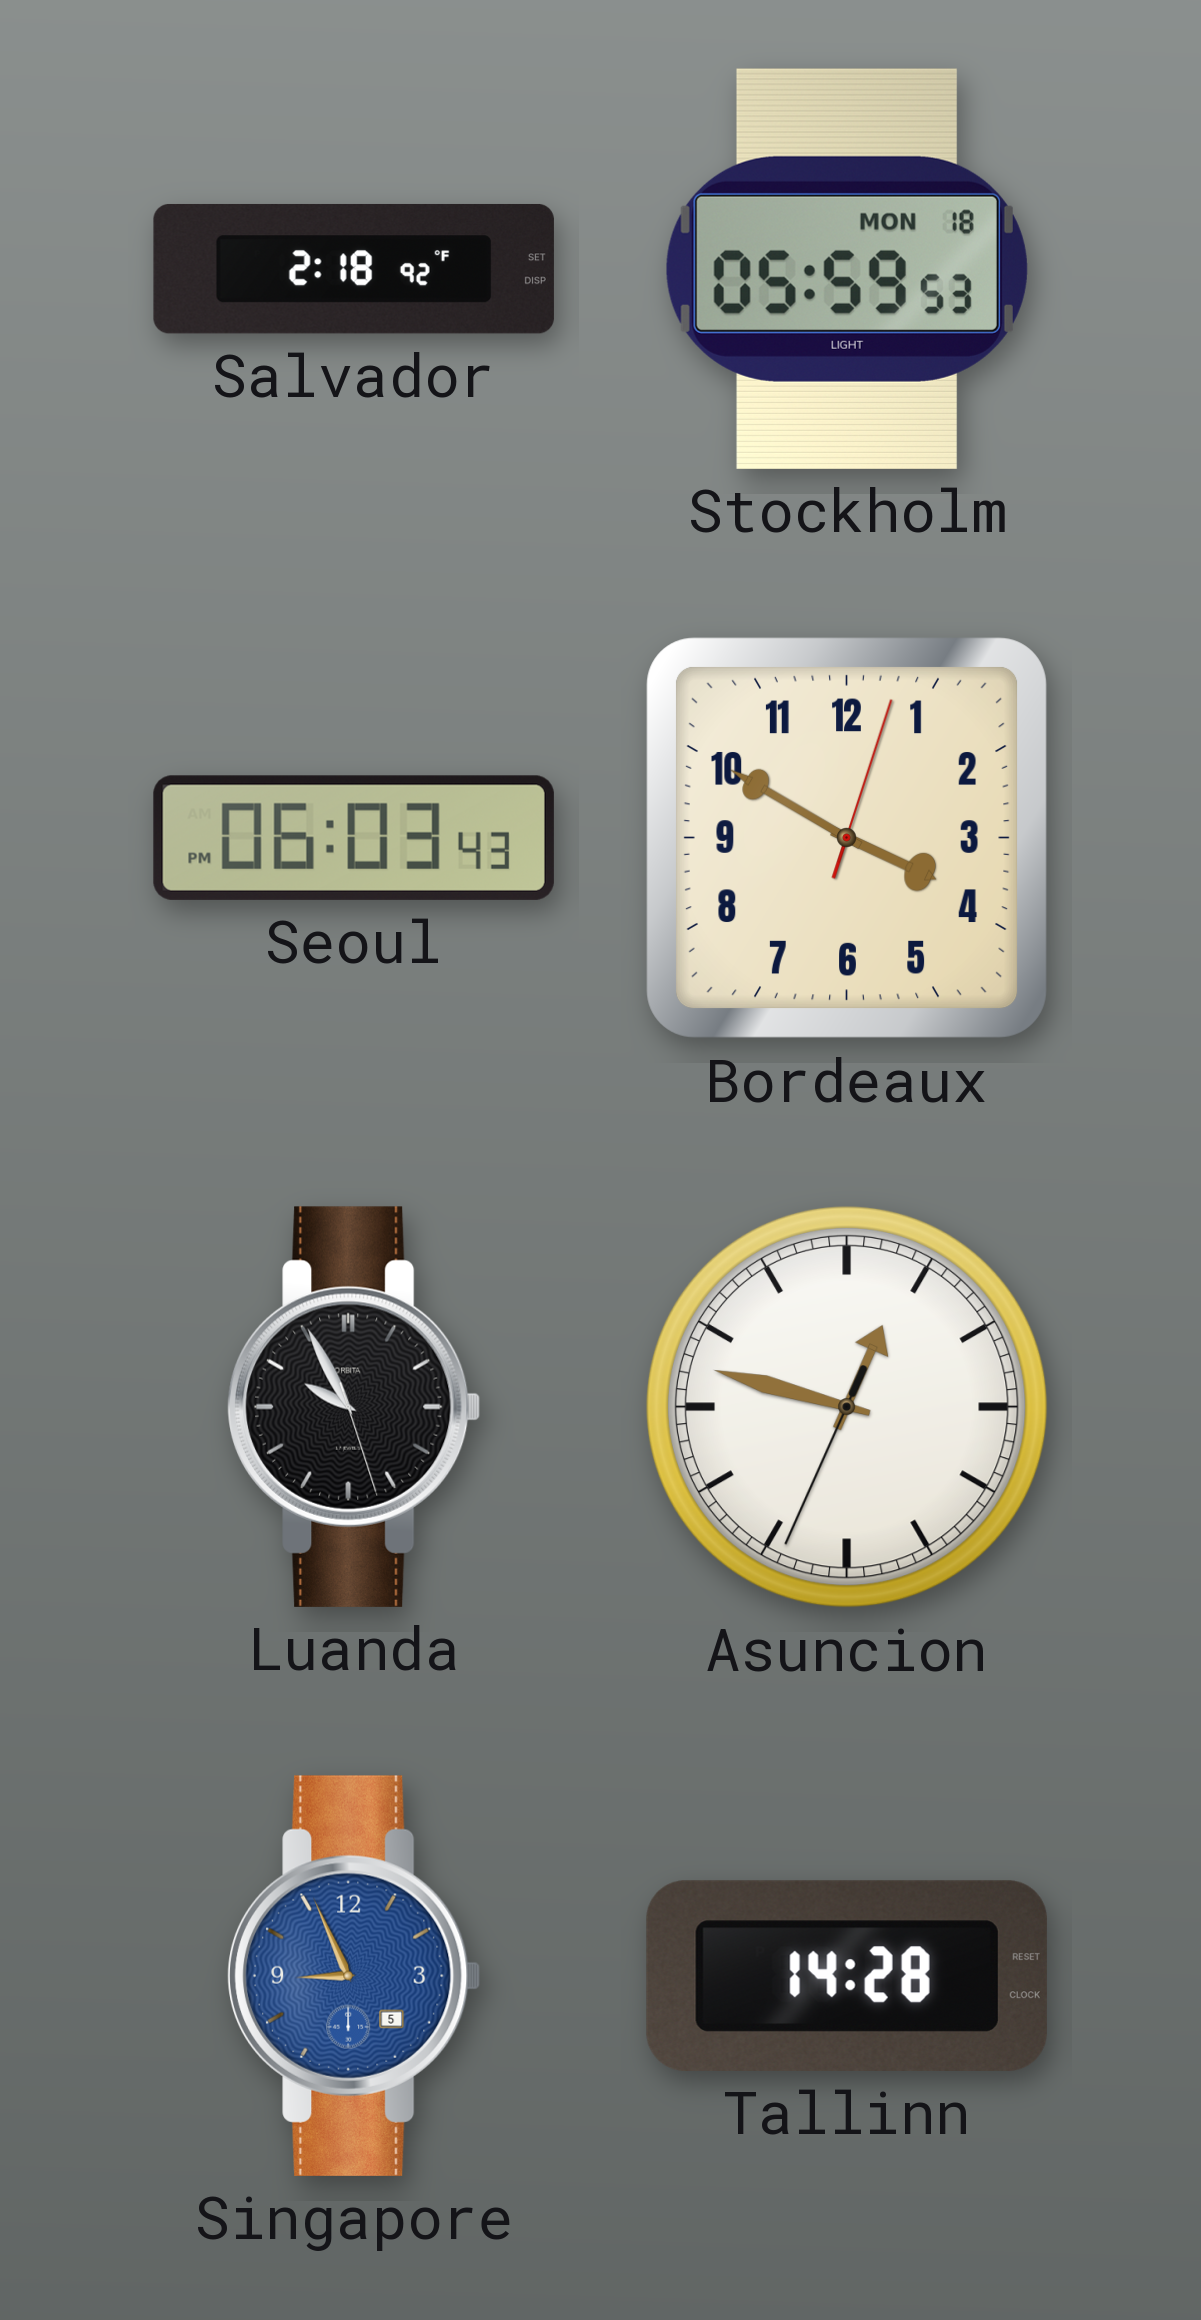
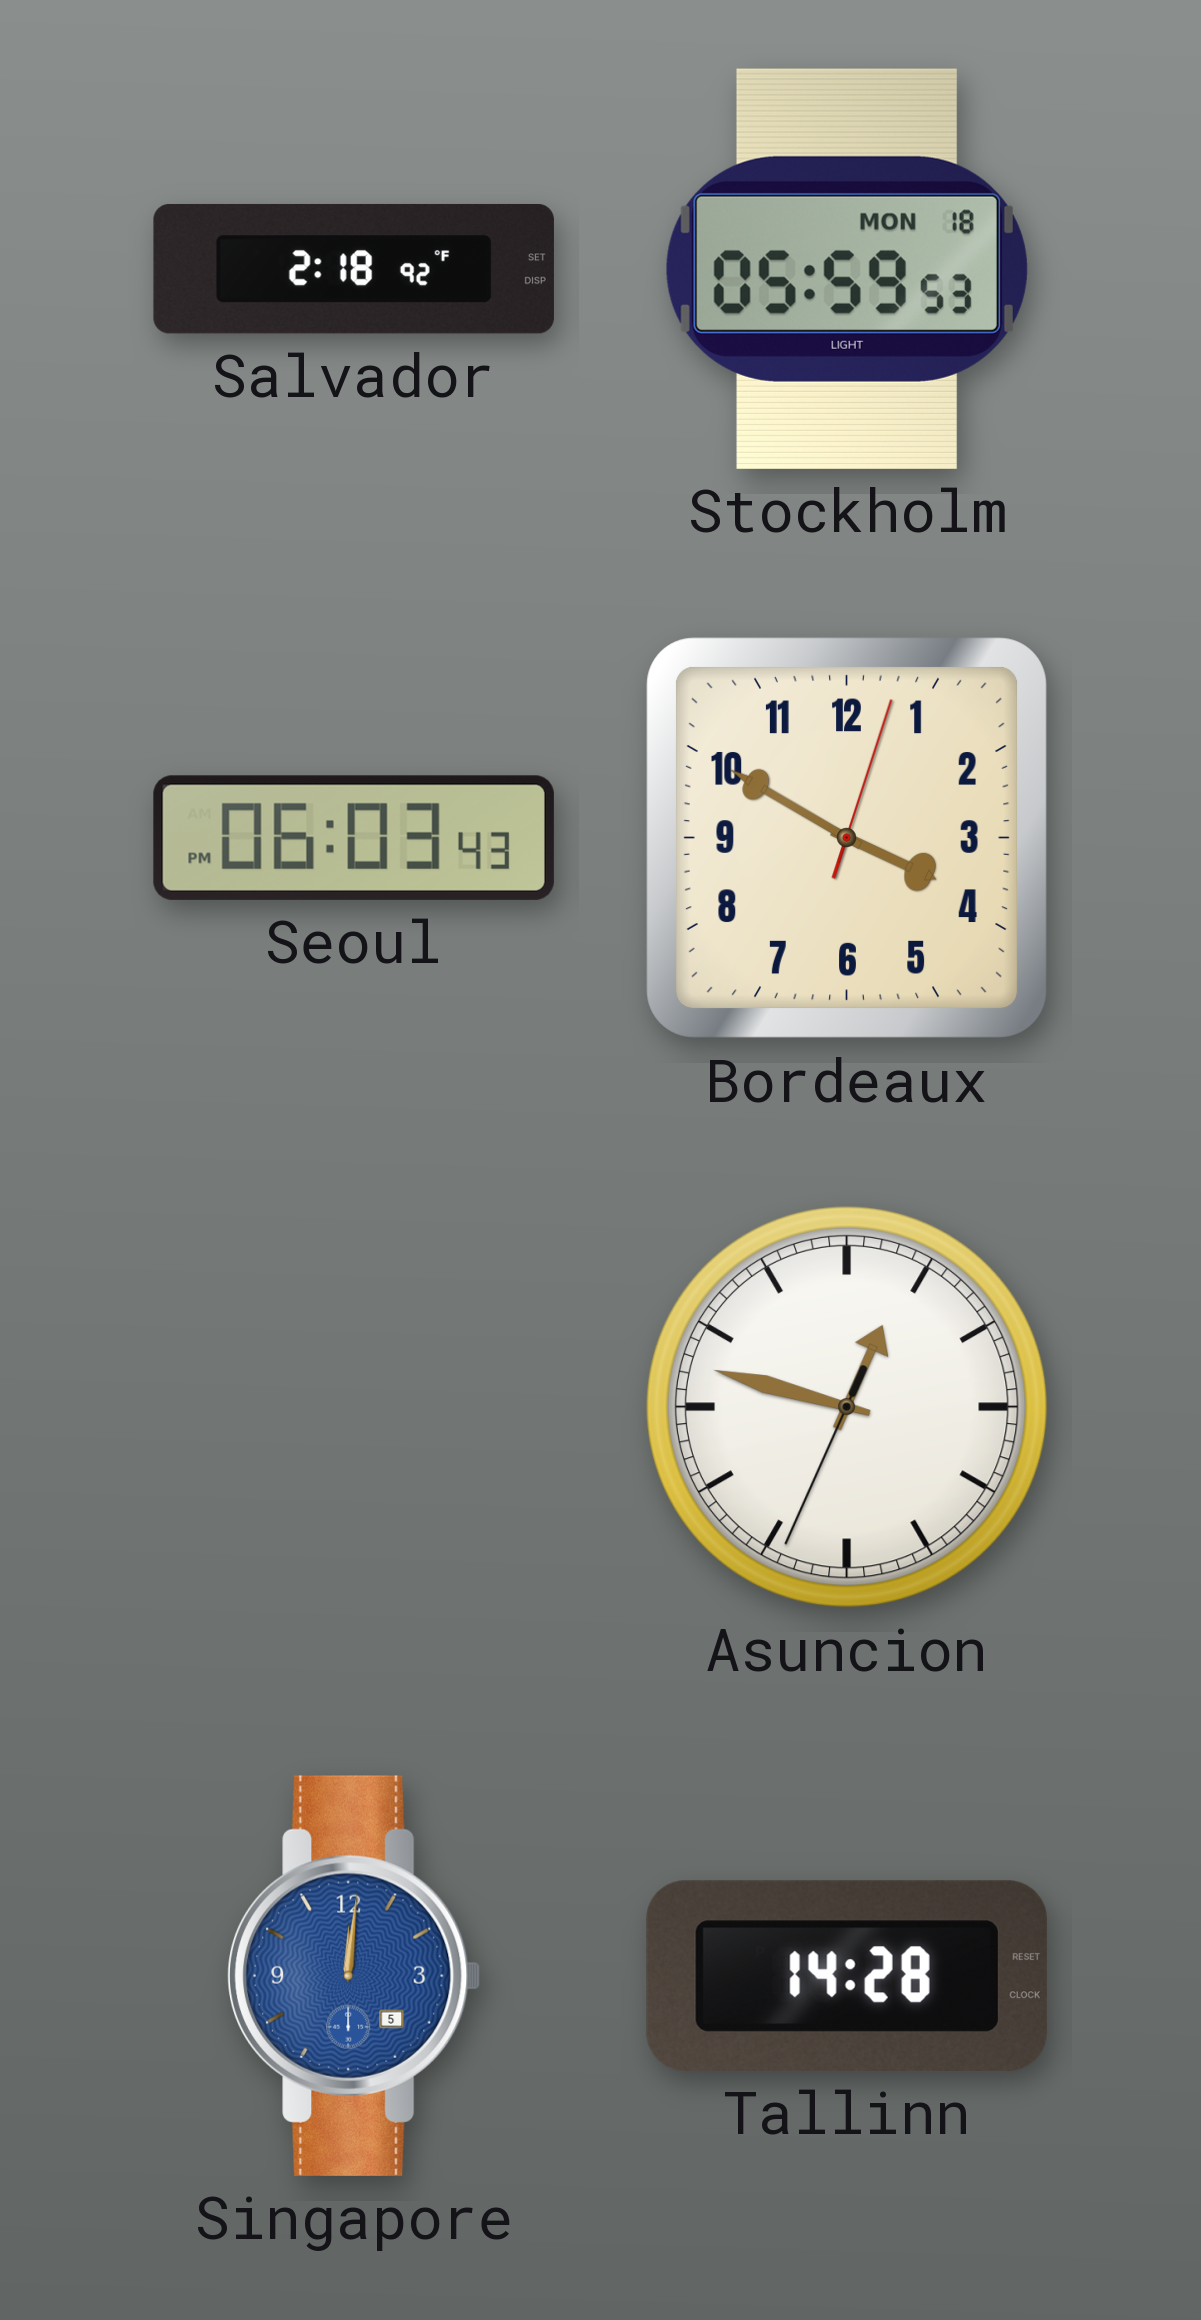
Luanda: 9:55 -> none
Singapore: 8:56 -> 12:01
